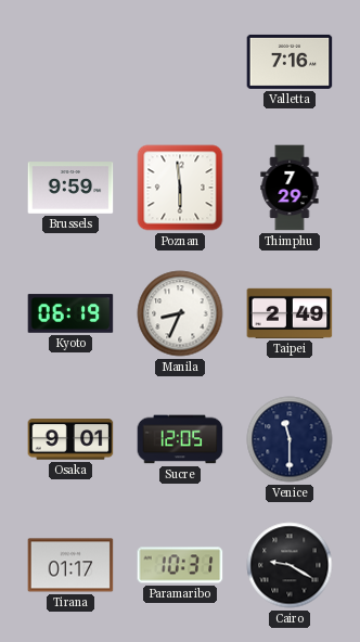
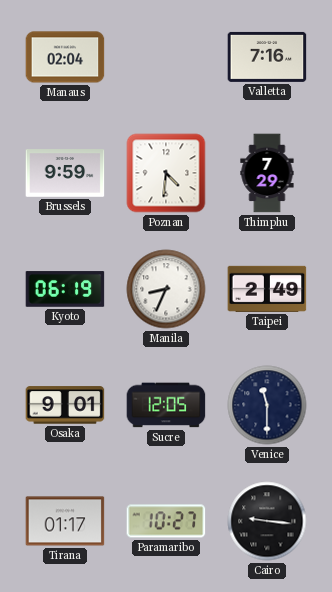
Manaus: none -> 02:04
Poznan: 5:59 -> 4:31
Paramaribo: 10:31 -> 10:27
Cairo: 9:20 -> 9:16
